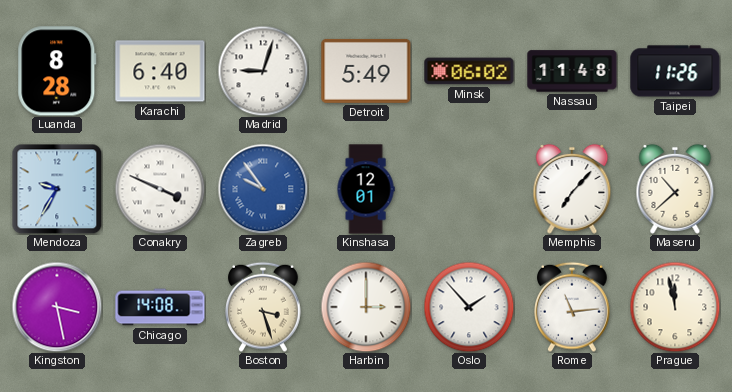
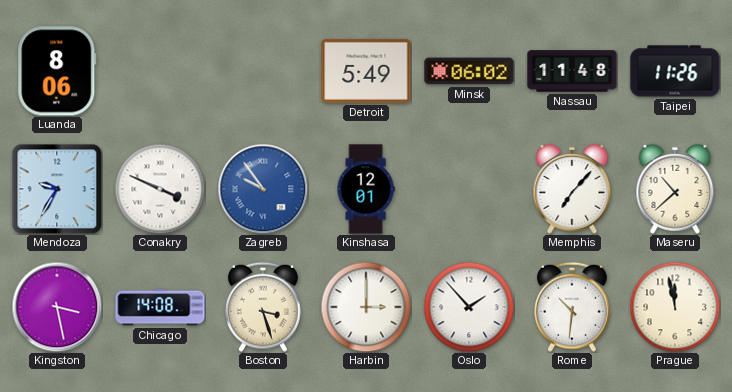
Luanda: 8:28 -> 8:06
Karachi: 6:40 -> none
Madrid: 9:03 -> none
Rome: 11:14 -> 10:31
